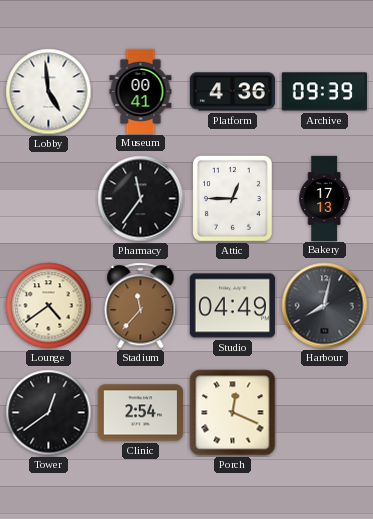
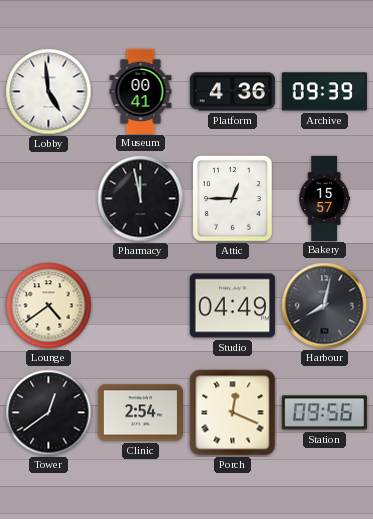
Pharmacy: 11:36 -> 11:58
Bakery: 17:13 -> 15:57
Stadium: 11:37 -> none
Station: none -> 09:56
